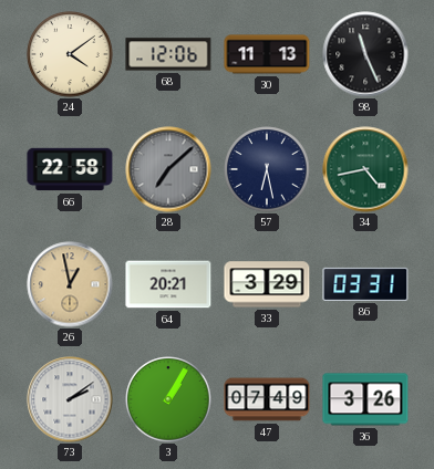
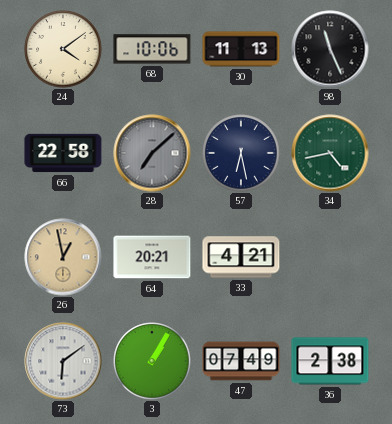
68: 12:06 -> 10:06
33: 3:29 -> 4:21
86: 03:31 -> none
73: 2:09 -> 6:09
36: 3:26 -> 2:38
